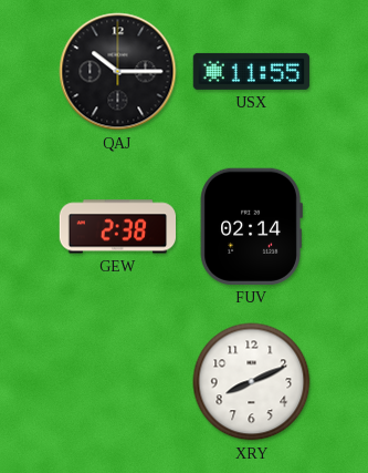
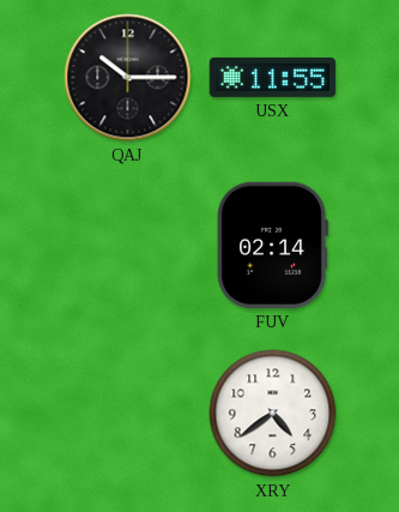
GEW: 2:38 -> none
XRY: 8:11 -> 4:39
